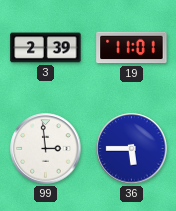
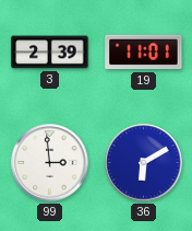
36: 5:45 -> 6:10
